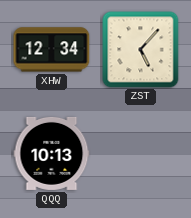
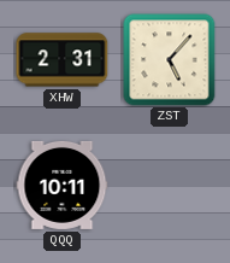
XHW: 12:34 -> 2:31
QQQ: 10:13 -> 10:11
